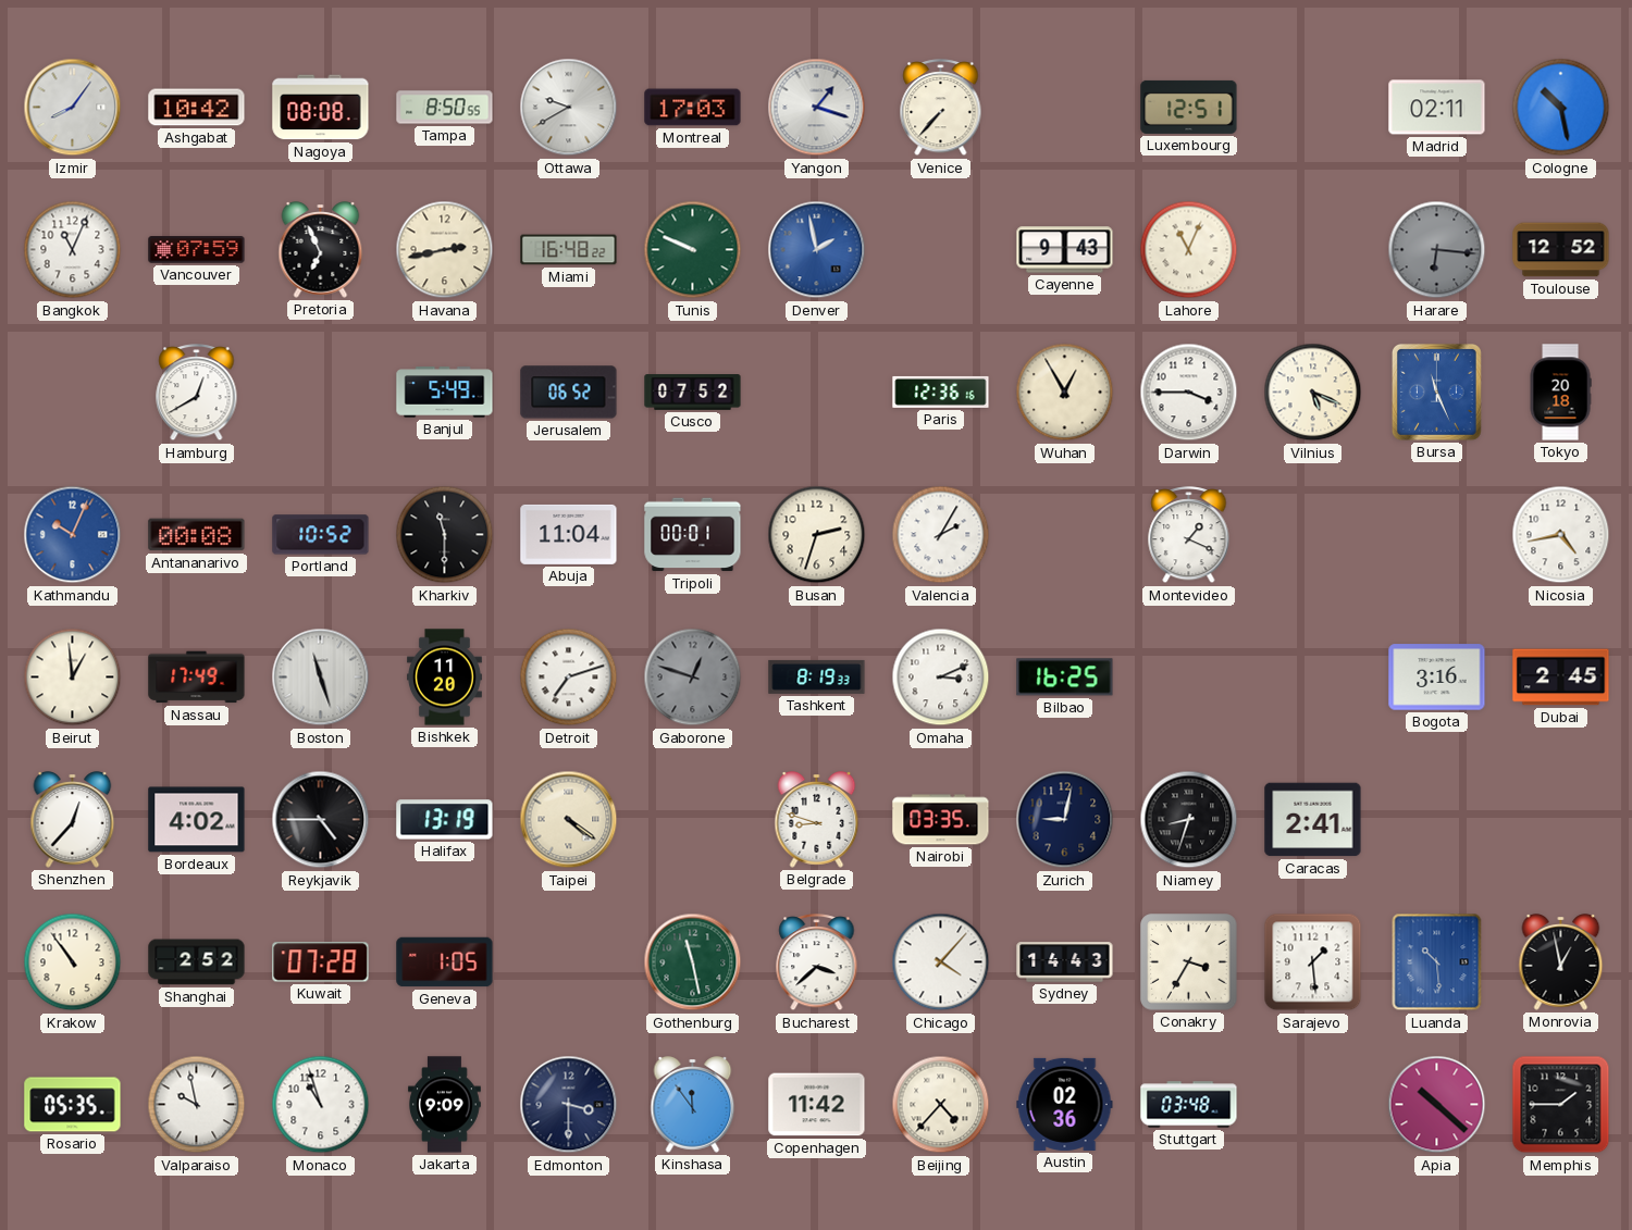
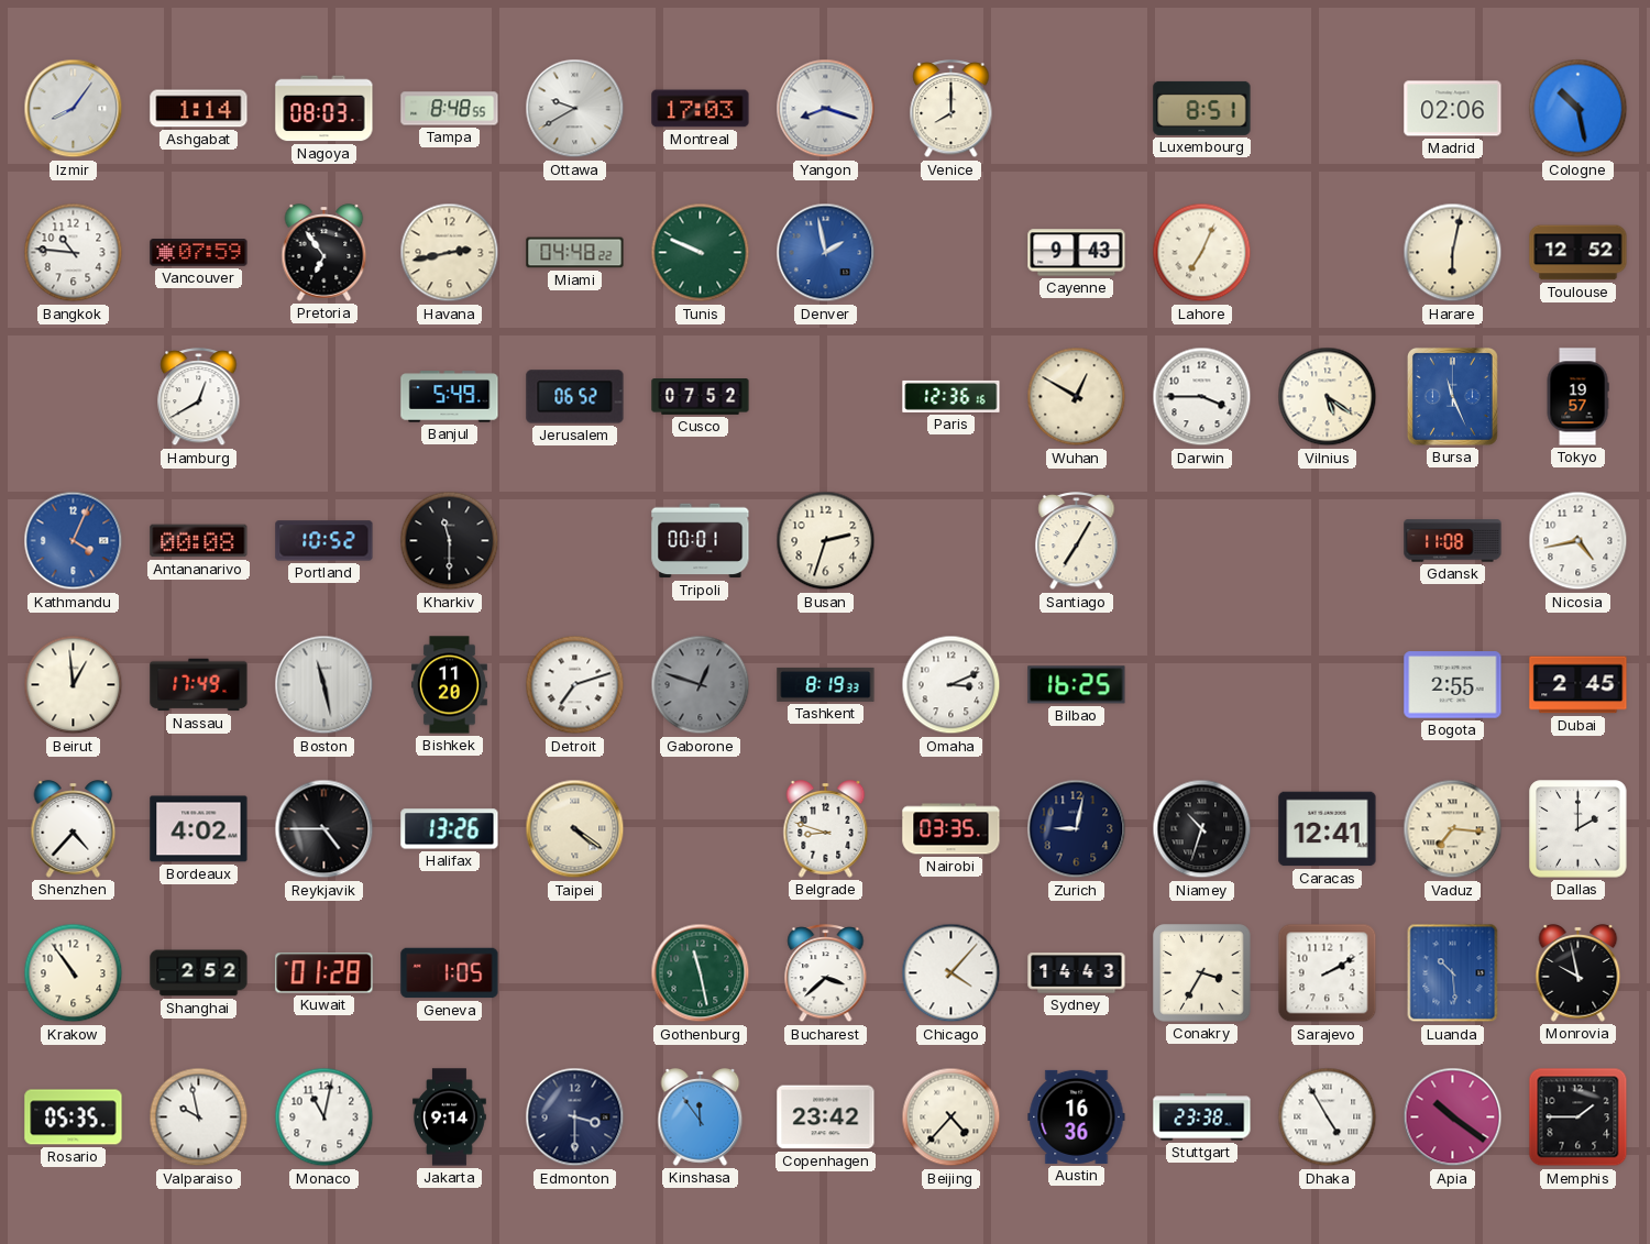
Ashgabat: 10:42 -> 1:14
Nagoya: 08:08 -> 08:03
Tampa: 8:50 -> 8:48
Yangon: 1:18 -> 8:18
Venice: 7:37 -> 8:00
Luxembourg: 12:51 -> 8:51
Madrid: 02:11 -> 02:06
Bangkok: 11:04 -> 10:46
Pretoria: 6:56 -> 6:54
Miami: 16:48 -> 04:48
Lahore: 11:04 -> 7:04
Harare: 6:16 -> 6:02
Harare dial: grey -> cream
Wuhan: 12:55 -> 12:50
Vilnius: 5:19 -> 5:21
Tokyo: 20:18 -> 19:57
Kathmandu: 10:04 -> 4:04
Abuja: 11:04 -> none
Valencia: 2:05 -> none
Santiago: none -> 7:05
Montevideo: 1:19 -> none
Gdansk: none -> 11:08
Boston: 11:27 -> 11:28
Bogota: 3:16 -> 2:55
Shenzhen: 12:37 -> 4:37
Halifax: 13:19 -> 13:26
Niamey: 8:33 -> 10:33
Caracas: 2:41 -> 12:41
Vaduz: none -> 7:16
Dallas: none -> 2:00
Kuwait: 07:28 -> 01:28
Sarajevo: 1:29 -> 2:10
Monrovia: 12:58 -> 9:58
Monaco: 10:57 -> 11:02
Jakarta: 9:09 -> 9:14
Copenhagen: 11:42 -> 23:42
Austin: 02:36 -> 16:36
Stuttgart: 03:48 -> 23:38
Dhaka: none -> 4:55
Apia: 10:22 -> 10:21
